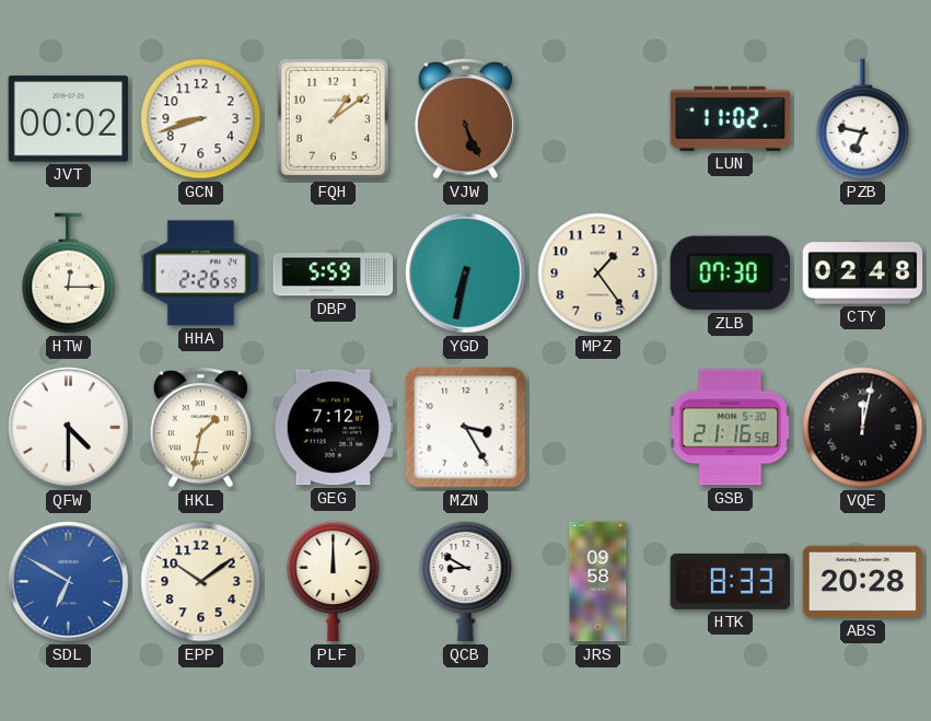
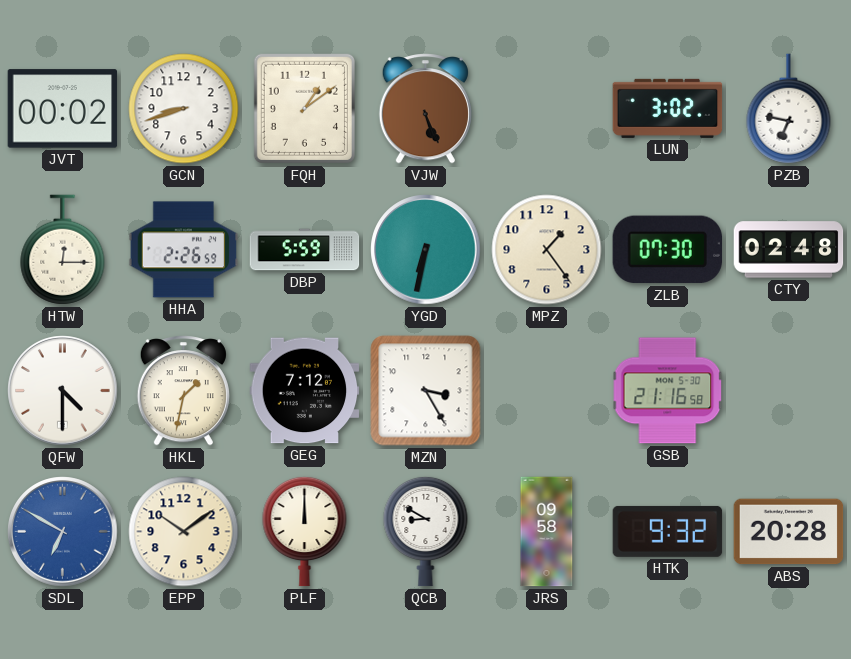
LUN: 11:02 -> 3:02
VQE: 12:02 -> none
HTK: 8:33 -> 9:32
